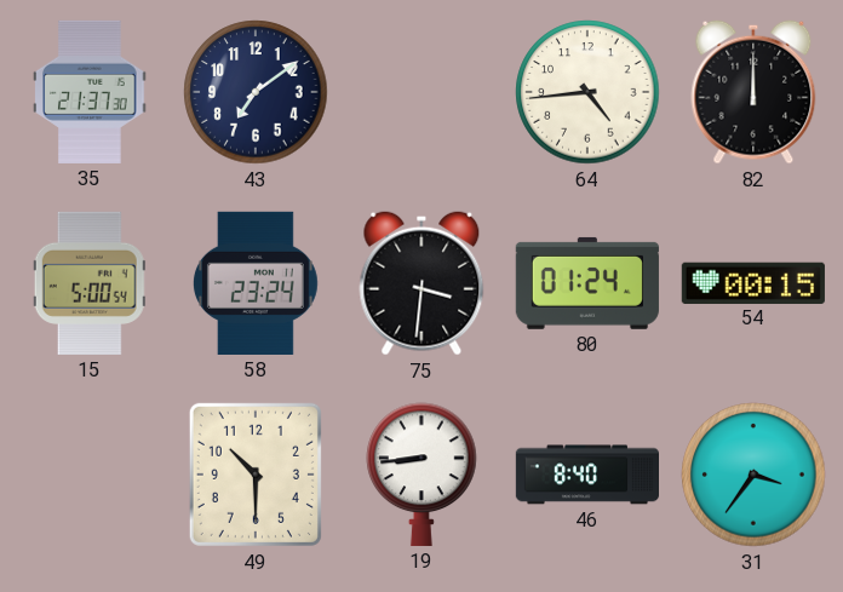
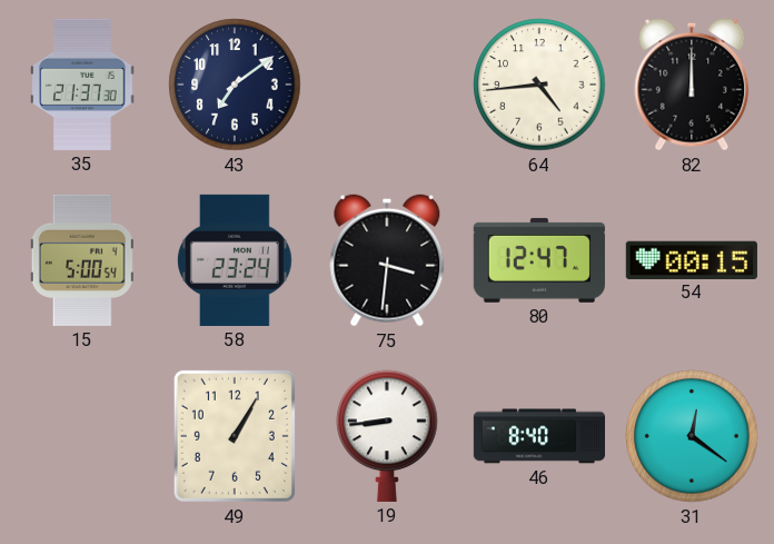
80: 01:24 -> 12:47
49: 10:30 -> 1:05
31: 3:36 -> 12:21
